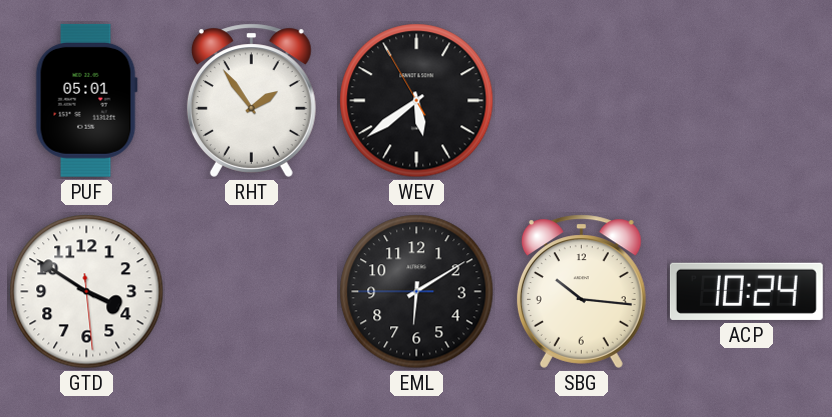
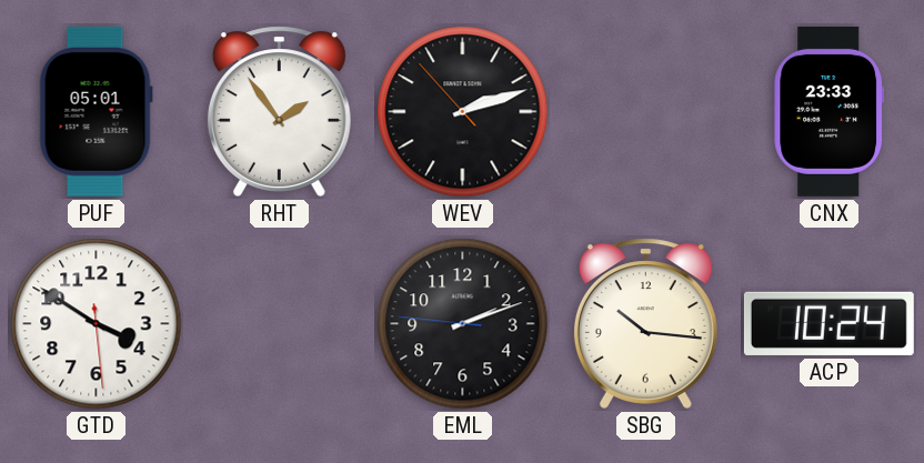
WEV: 5:38 -> 2:11
CNX: none -> 23:33
EML: 6:09 -> 2:11
